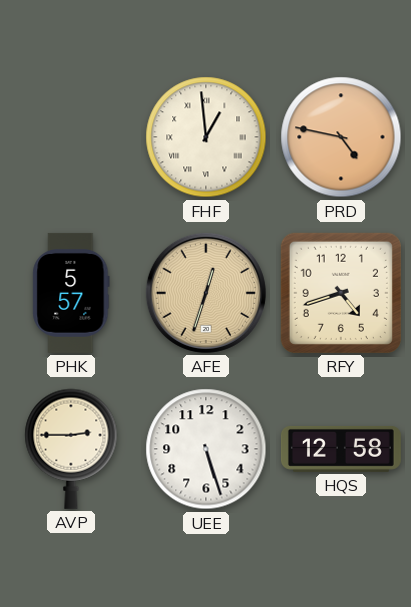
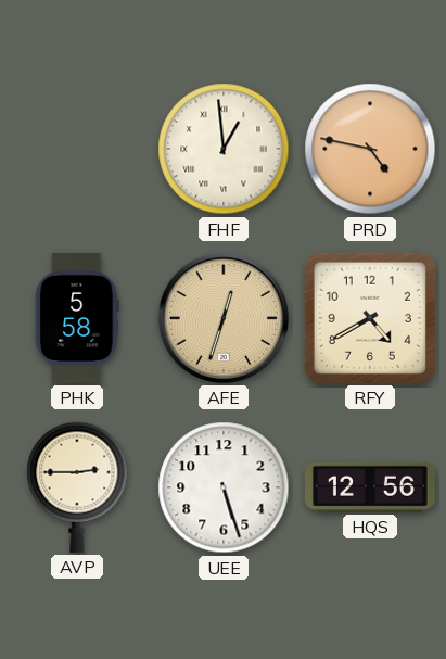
PHK: 5:57 -> 5:58
RFY: 4:42 -> 4:40
HQS: 12:58 -> 12:56
